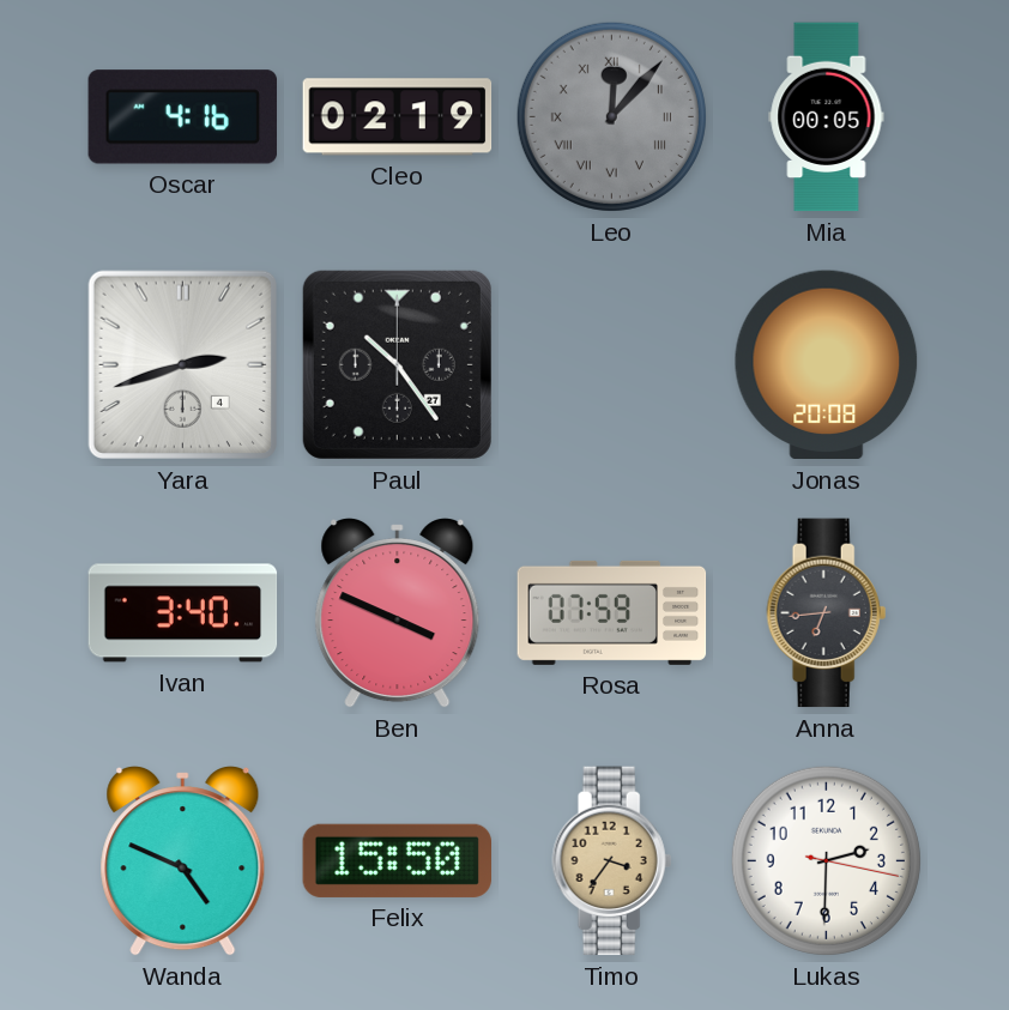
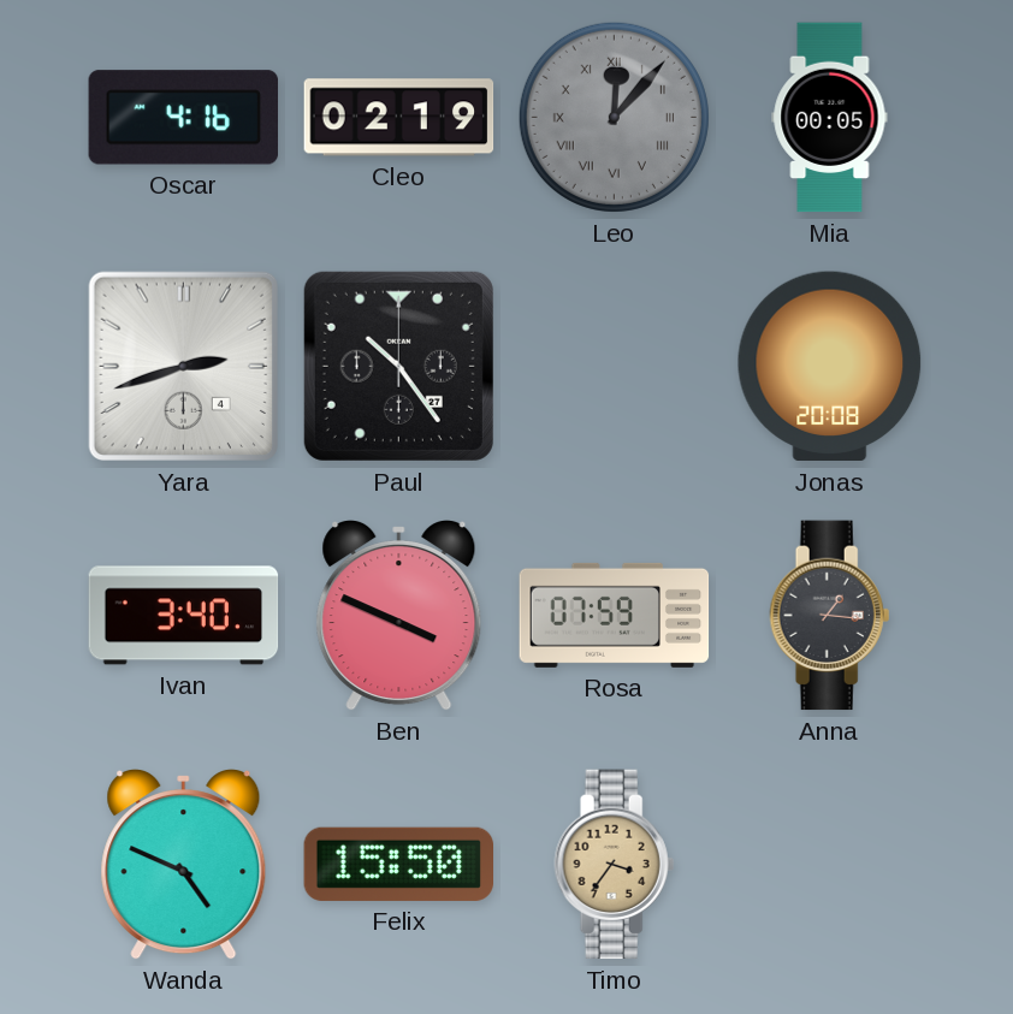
Anna: 6:44 -> 1:16
Lukas: 2:30 -> none
